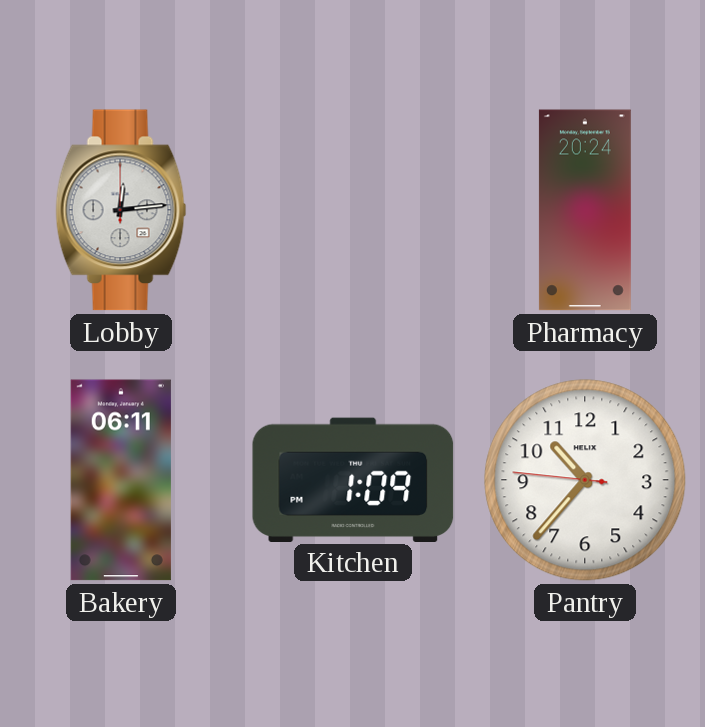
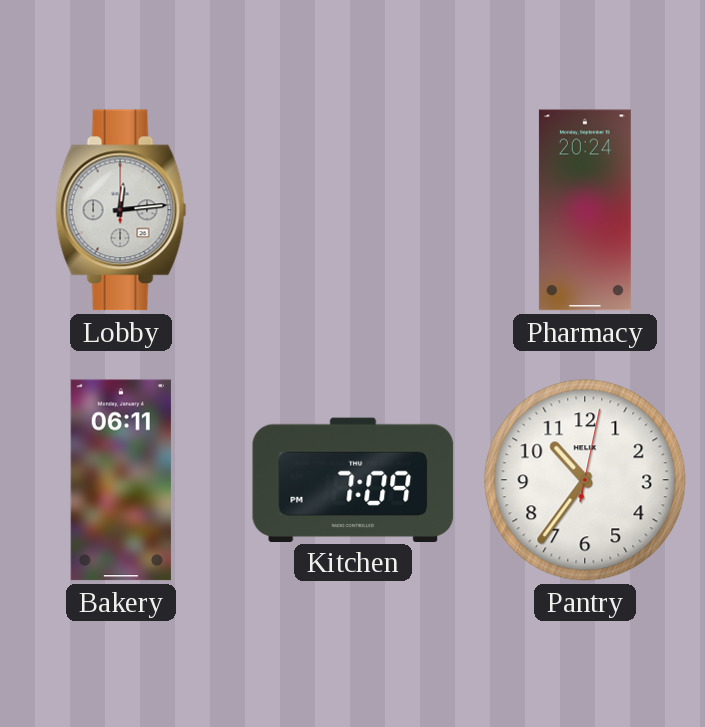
Kitchen: 1:09 -> 7:09
Pantry: 10:36:46 -> 10:36:02
